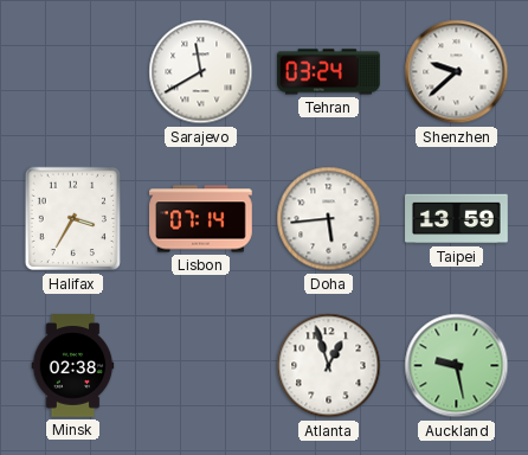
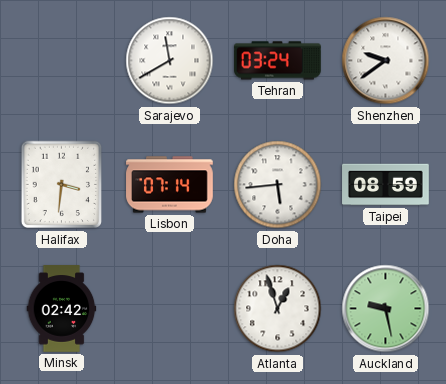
Shenzhen: 9:38 -> 9:39
Halifax: 3:35 -> 3:31
Taipei: 13:59 -> 08:59
Minsk: 02:38 -> 02:42
